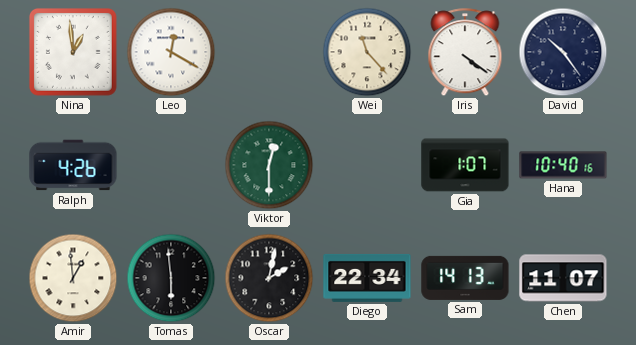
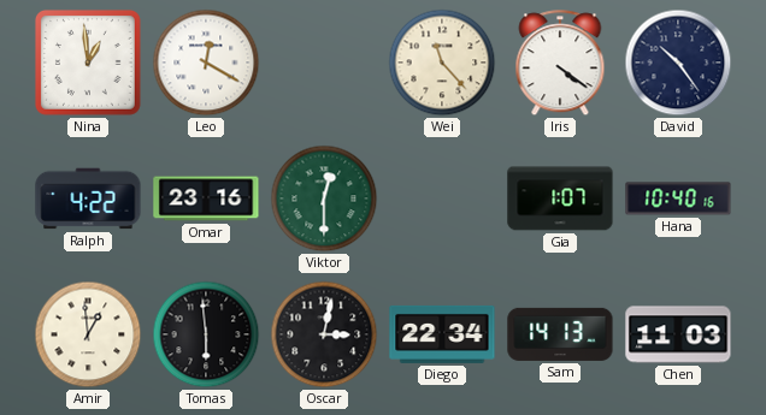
Ralph: 4:26 -> 4:22
Omar: none -> 23:16
Oscar: 2:02 -> 3:02
Chen: 11:07 -> 11:03
